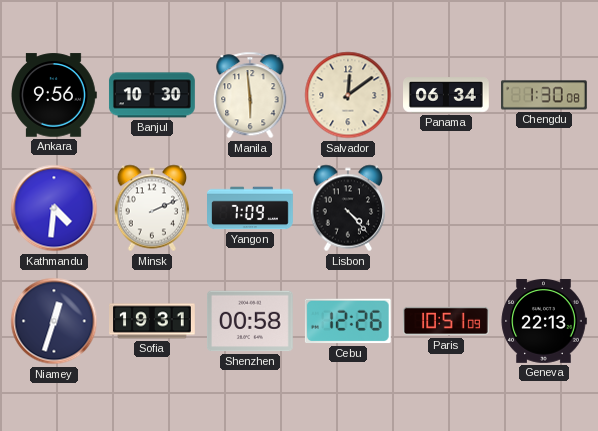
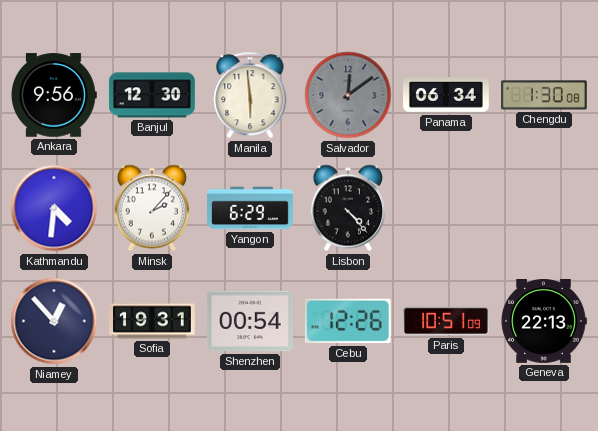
Banjul: 10:30 -> 12:30
Salvador dial: cream -> grey
Minsk: 2:11 -> 2:07
Yangon: 7:09 -> 6:29
Niamey: 12:33 -> 12:53
Shenzhen: 00:58 -> 00:54
